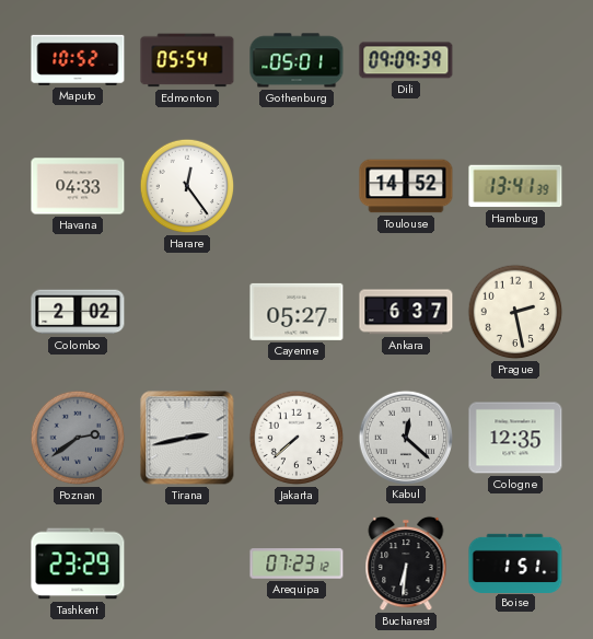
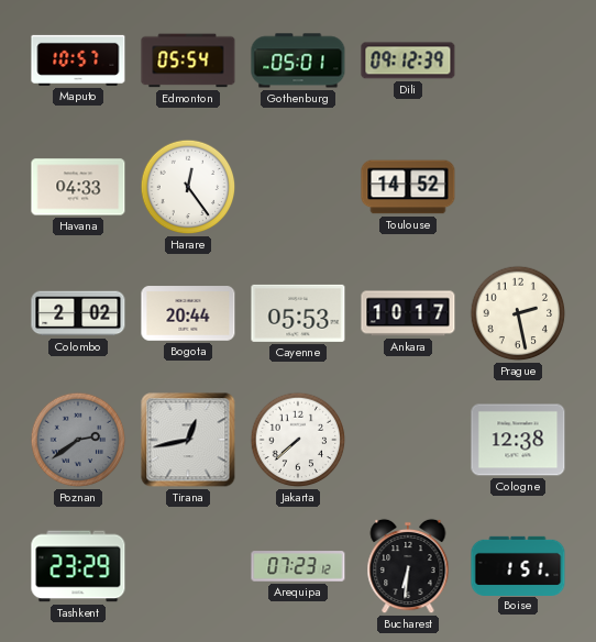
Maputo: 10:52 -> 10:57
Dili: 09:09 -> 09:12
Hamburg: 13:41 -> none
Bogota: none -> 20:44
Cayenne: 05:27 -> 05:53
Ankara: 6:37 -> 10:17
Tirana: 2:43 -> 12:43
Kabul: 12:22 -> none
Cologne: 12:35 -> 12:38
